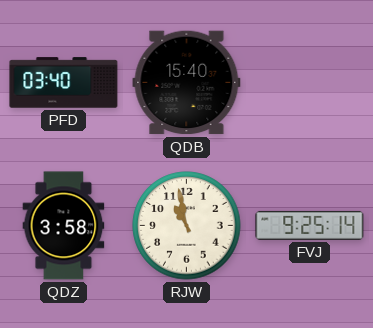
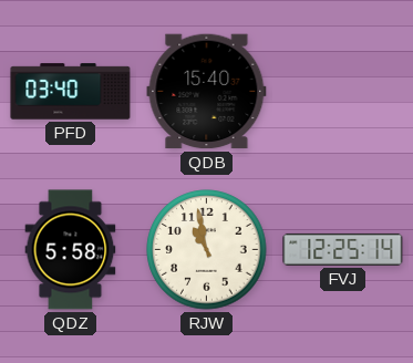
QDZ: 3:58 -> 5:58
FVJ: 9:25 -> 12:25
